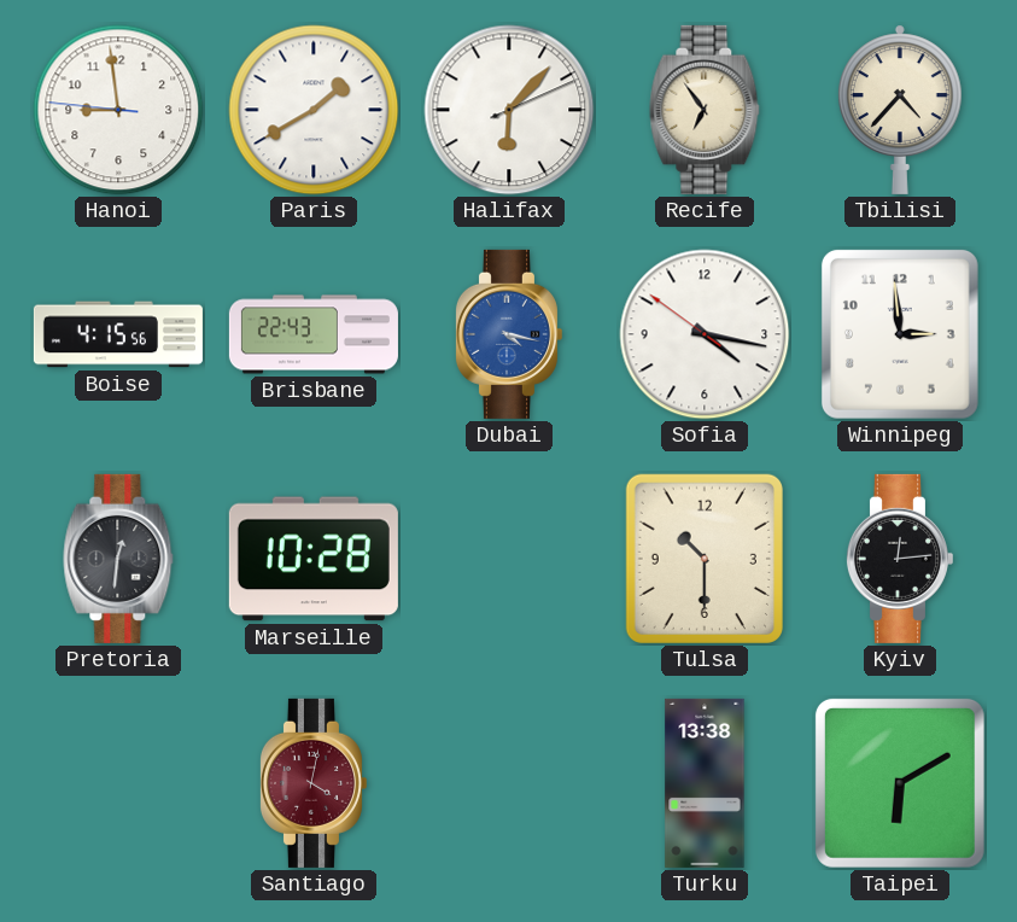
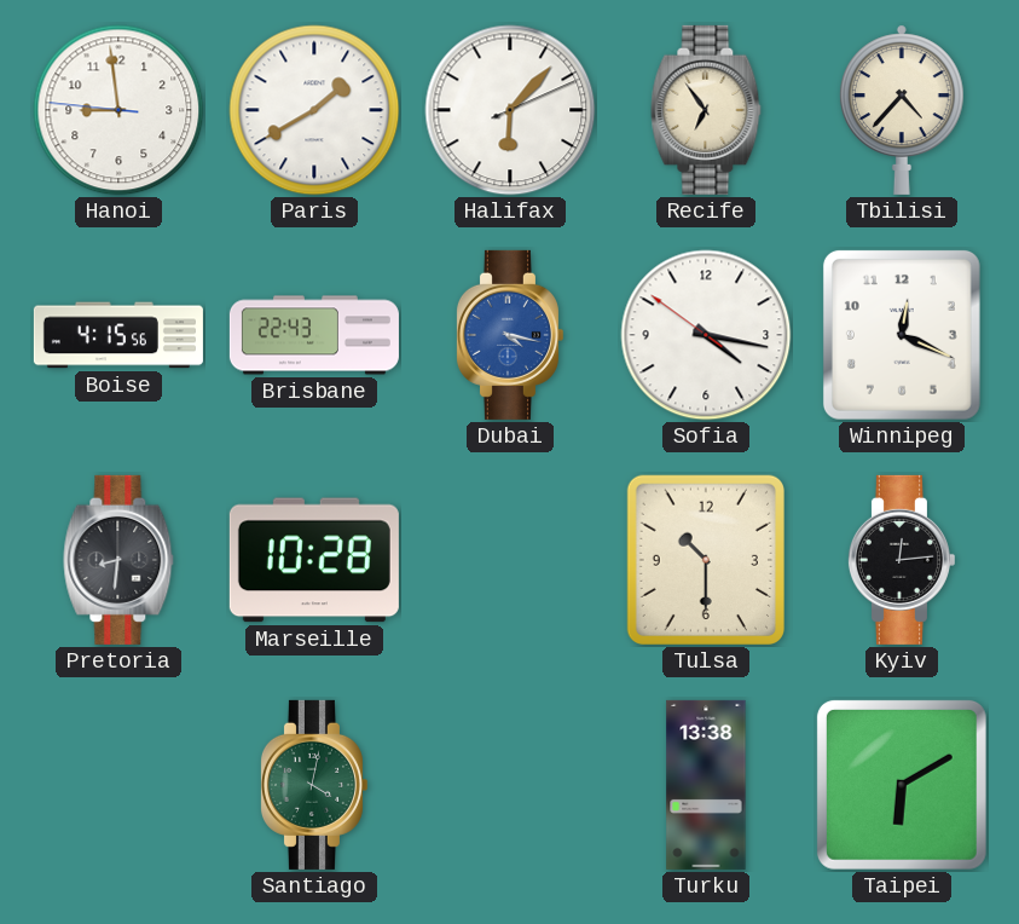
Winnipeg: 2:59 -> 12:19
Pretoria: 12:31 -> 8:31
Santiago dial: burgundy -> green
